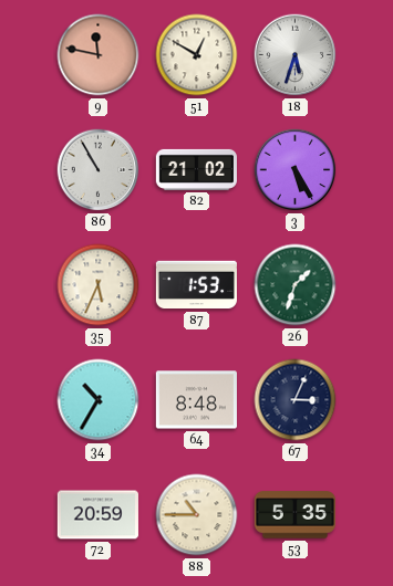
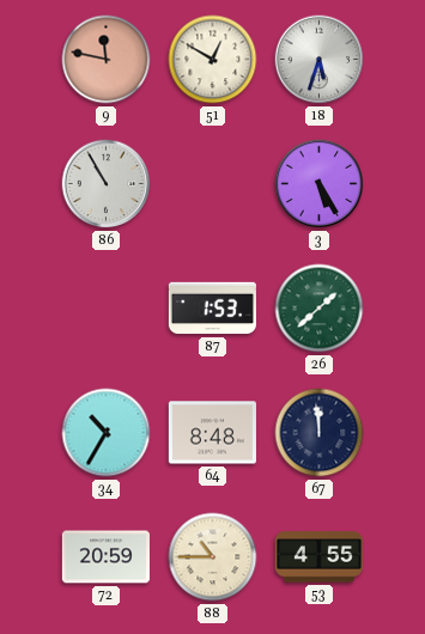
82: 21:02 -> none
35: 5:34 -> none
26: 1:33 -> 1:38
67: 3:04 -> 11:59
53: 5:35 -> 4:55
